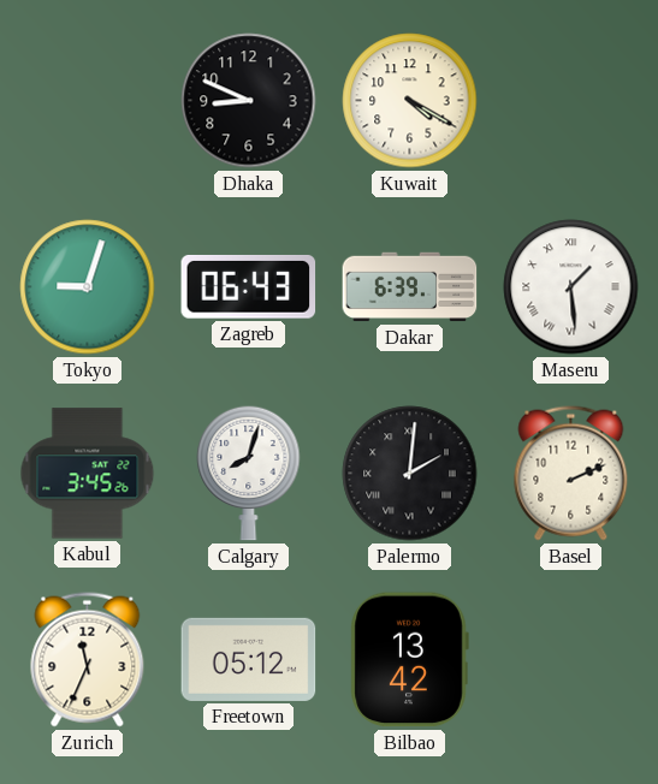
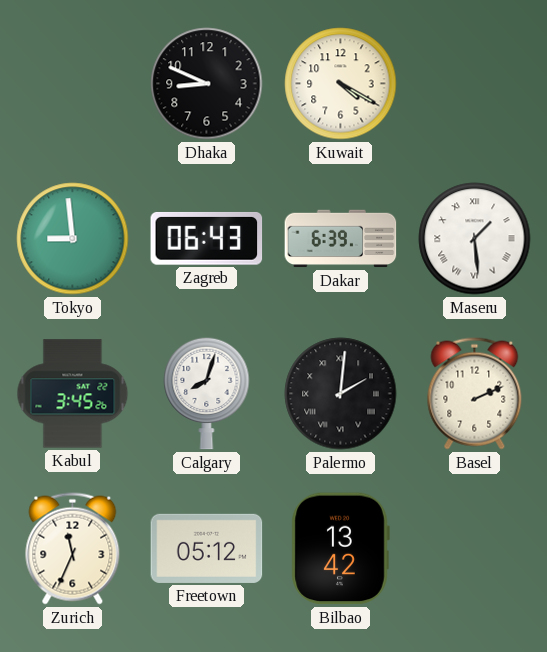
Tokyo: 9:03 -> 8:59
